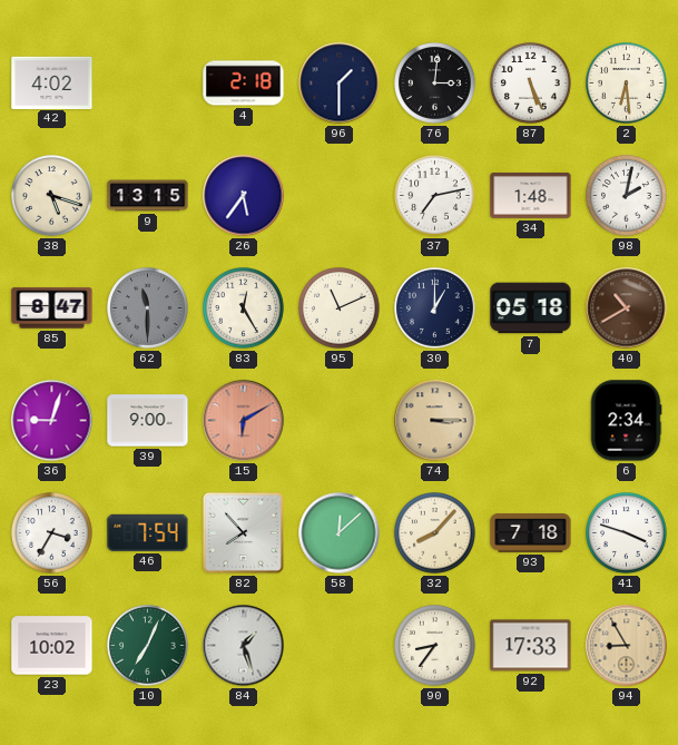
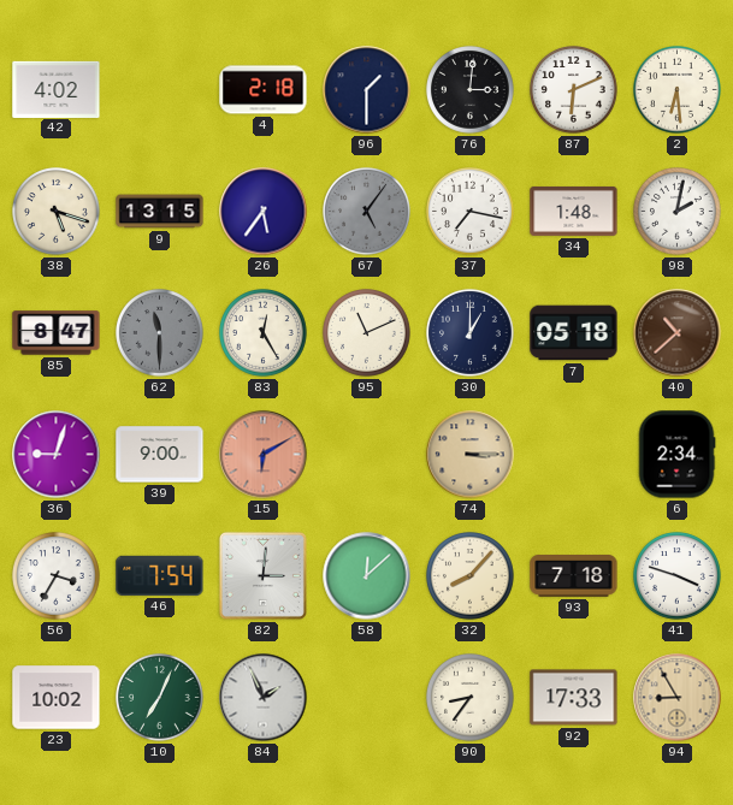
87: 5:26 -> 6:11
67: none -> 5:06
37: 7:13 -> 7:17
40: 10:40 -> 10:38
82: 7:53 -> 3:01
84: 1:27 -> 1:56
